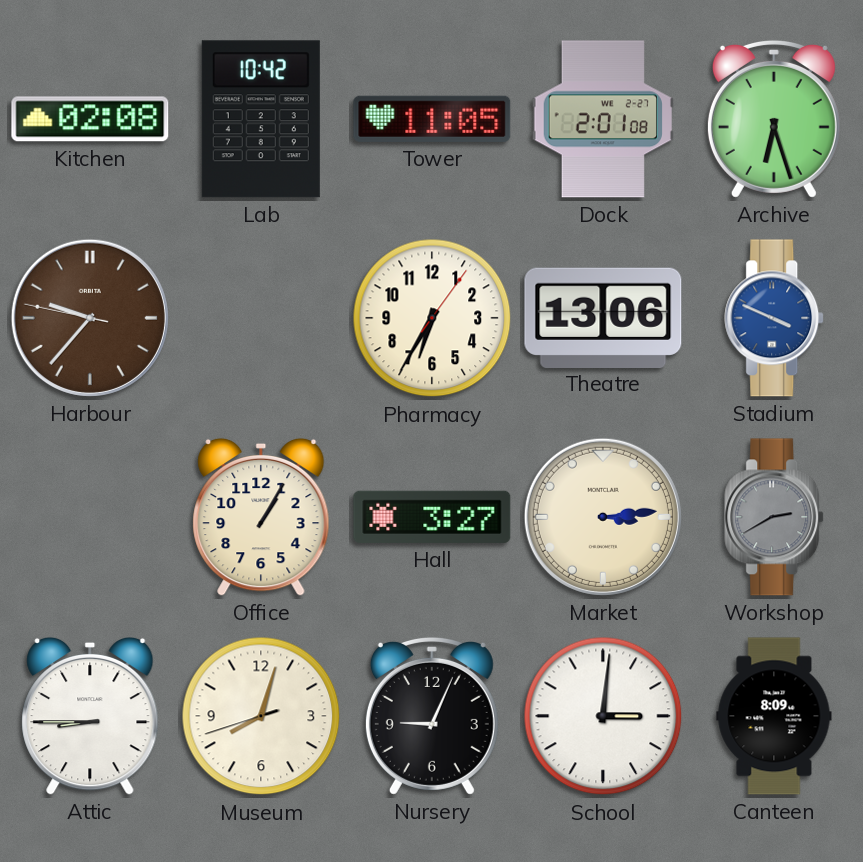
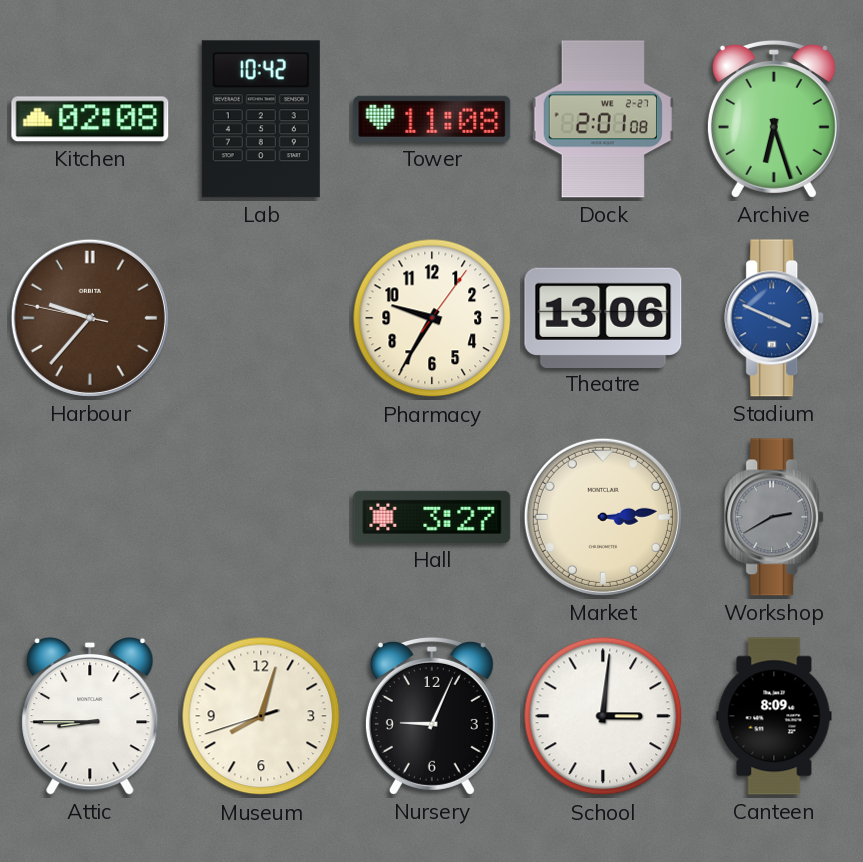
Tower: 11:05 -> 11:08
Pharmacy: 6:35 -> 9:35
Office: 1:05 -> none
